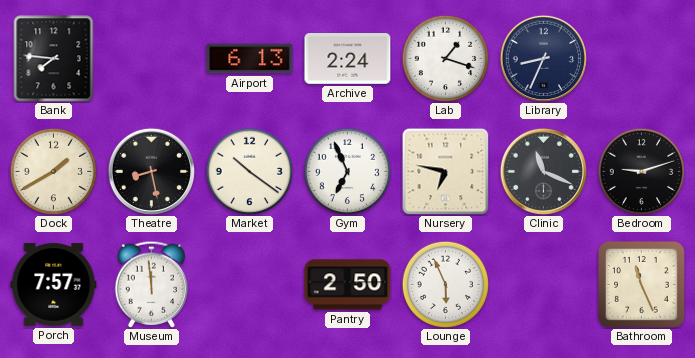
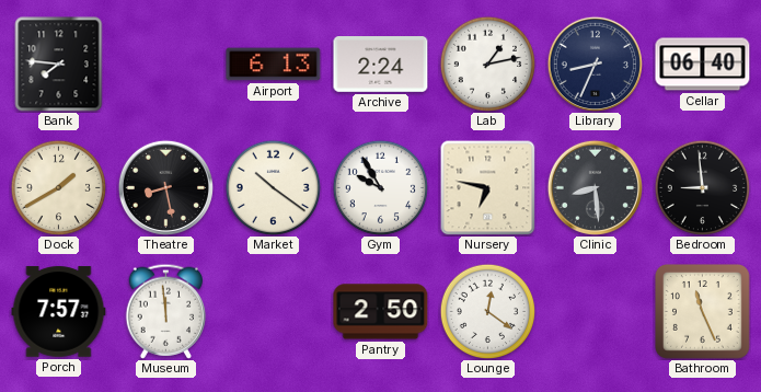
Lab: 1:18 -> 1:13
Cellar: none -> 06:40
Gym: 6:56 -> 9:55
Clinic: 11:19 -> 8:29
Bedroom: 9:12 -> 8:59
Lounge: 5:56 -> 12:21
